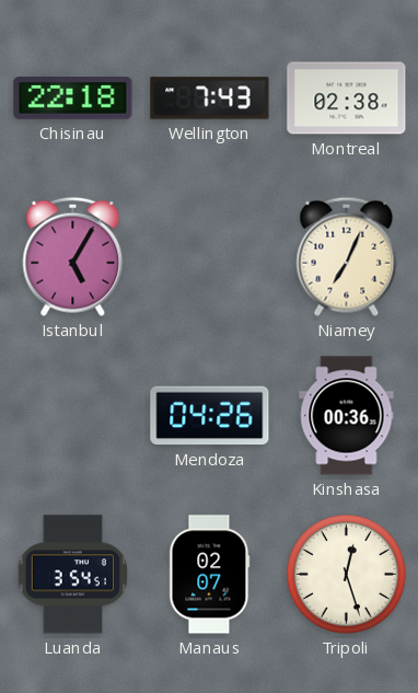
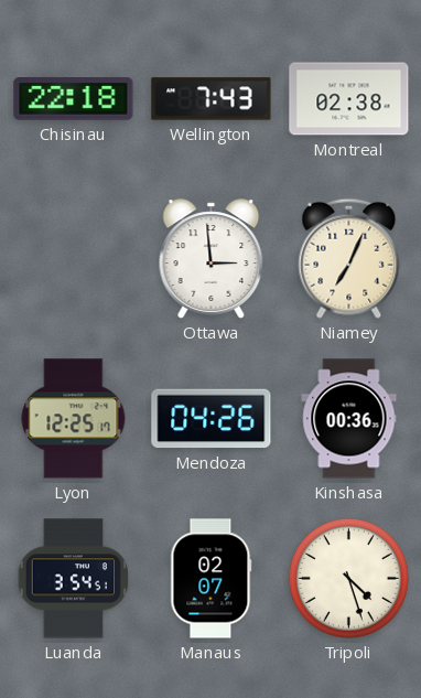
Istanbul: 5:05 -> none
Ottawa: none -> 2:59
Lyon: none -> 12:25
Tripoli: 12:27 -> 4:27
